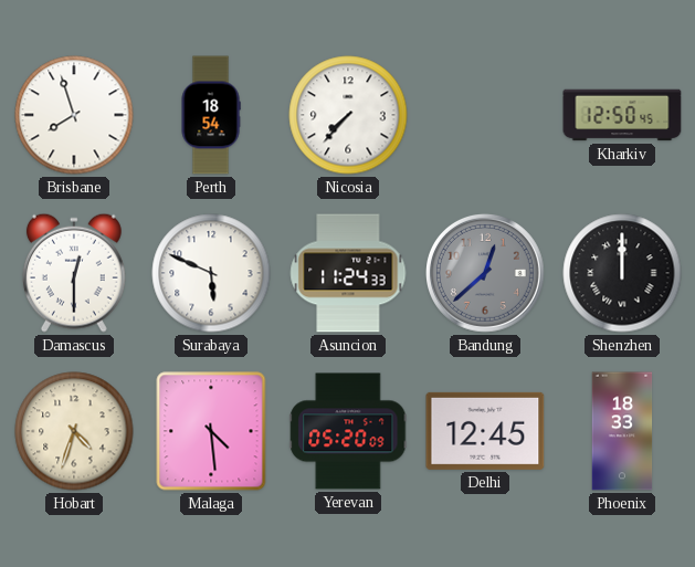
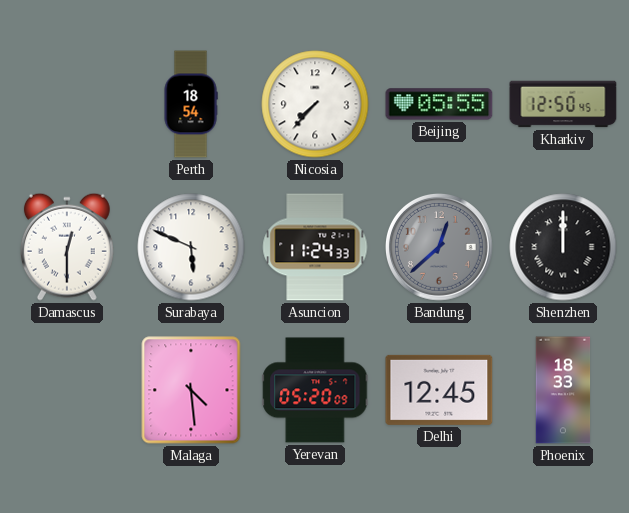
Brisbane: 7:57 -> none
Beijing: none -> 05:55
Hobart: 4:33 -> none
